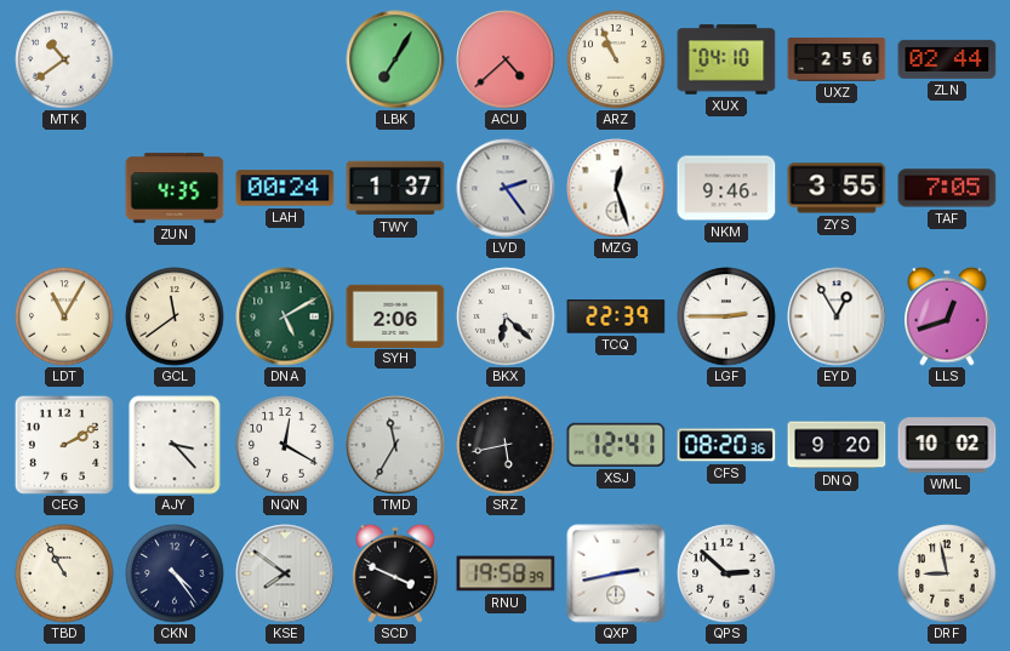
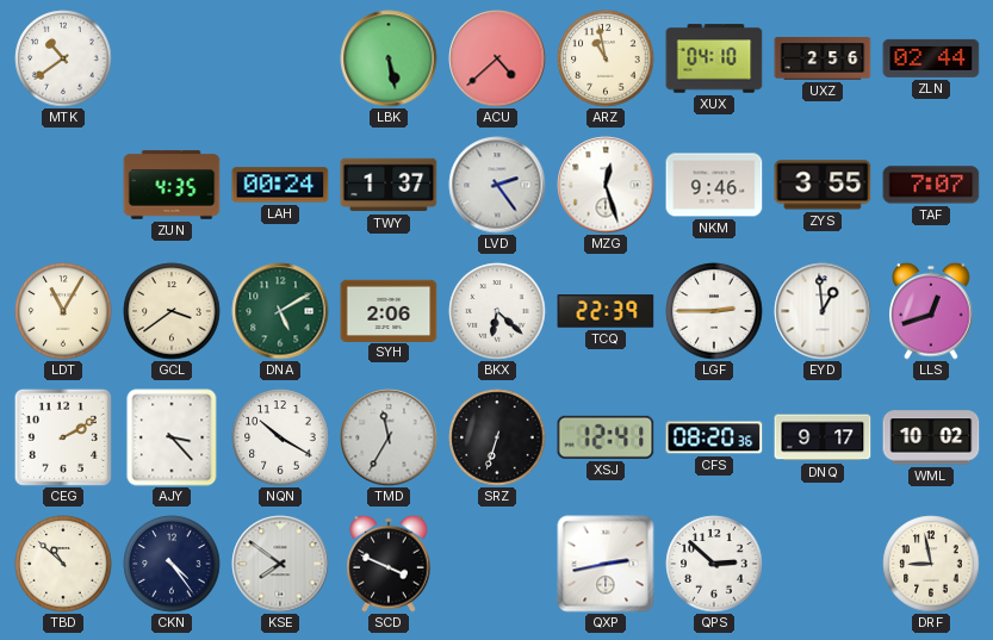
LBK: 7:05 -> 5:28
ARZ: 10:56 -> 10:58
TAF: 7:05 -> 7:07
GCL: 11:39 -> 3:39
EYD: 12:55 -> 12:59
NQN: 12:20 -> 10:20
SRZ: 5:43 -> 6:33
DNQ: 9:20 -> 9:17
TBD: 10:55 -> 10:52
RNU: 19:58 -> none
